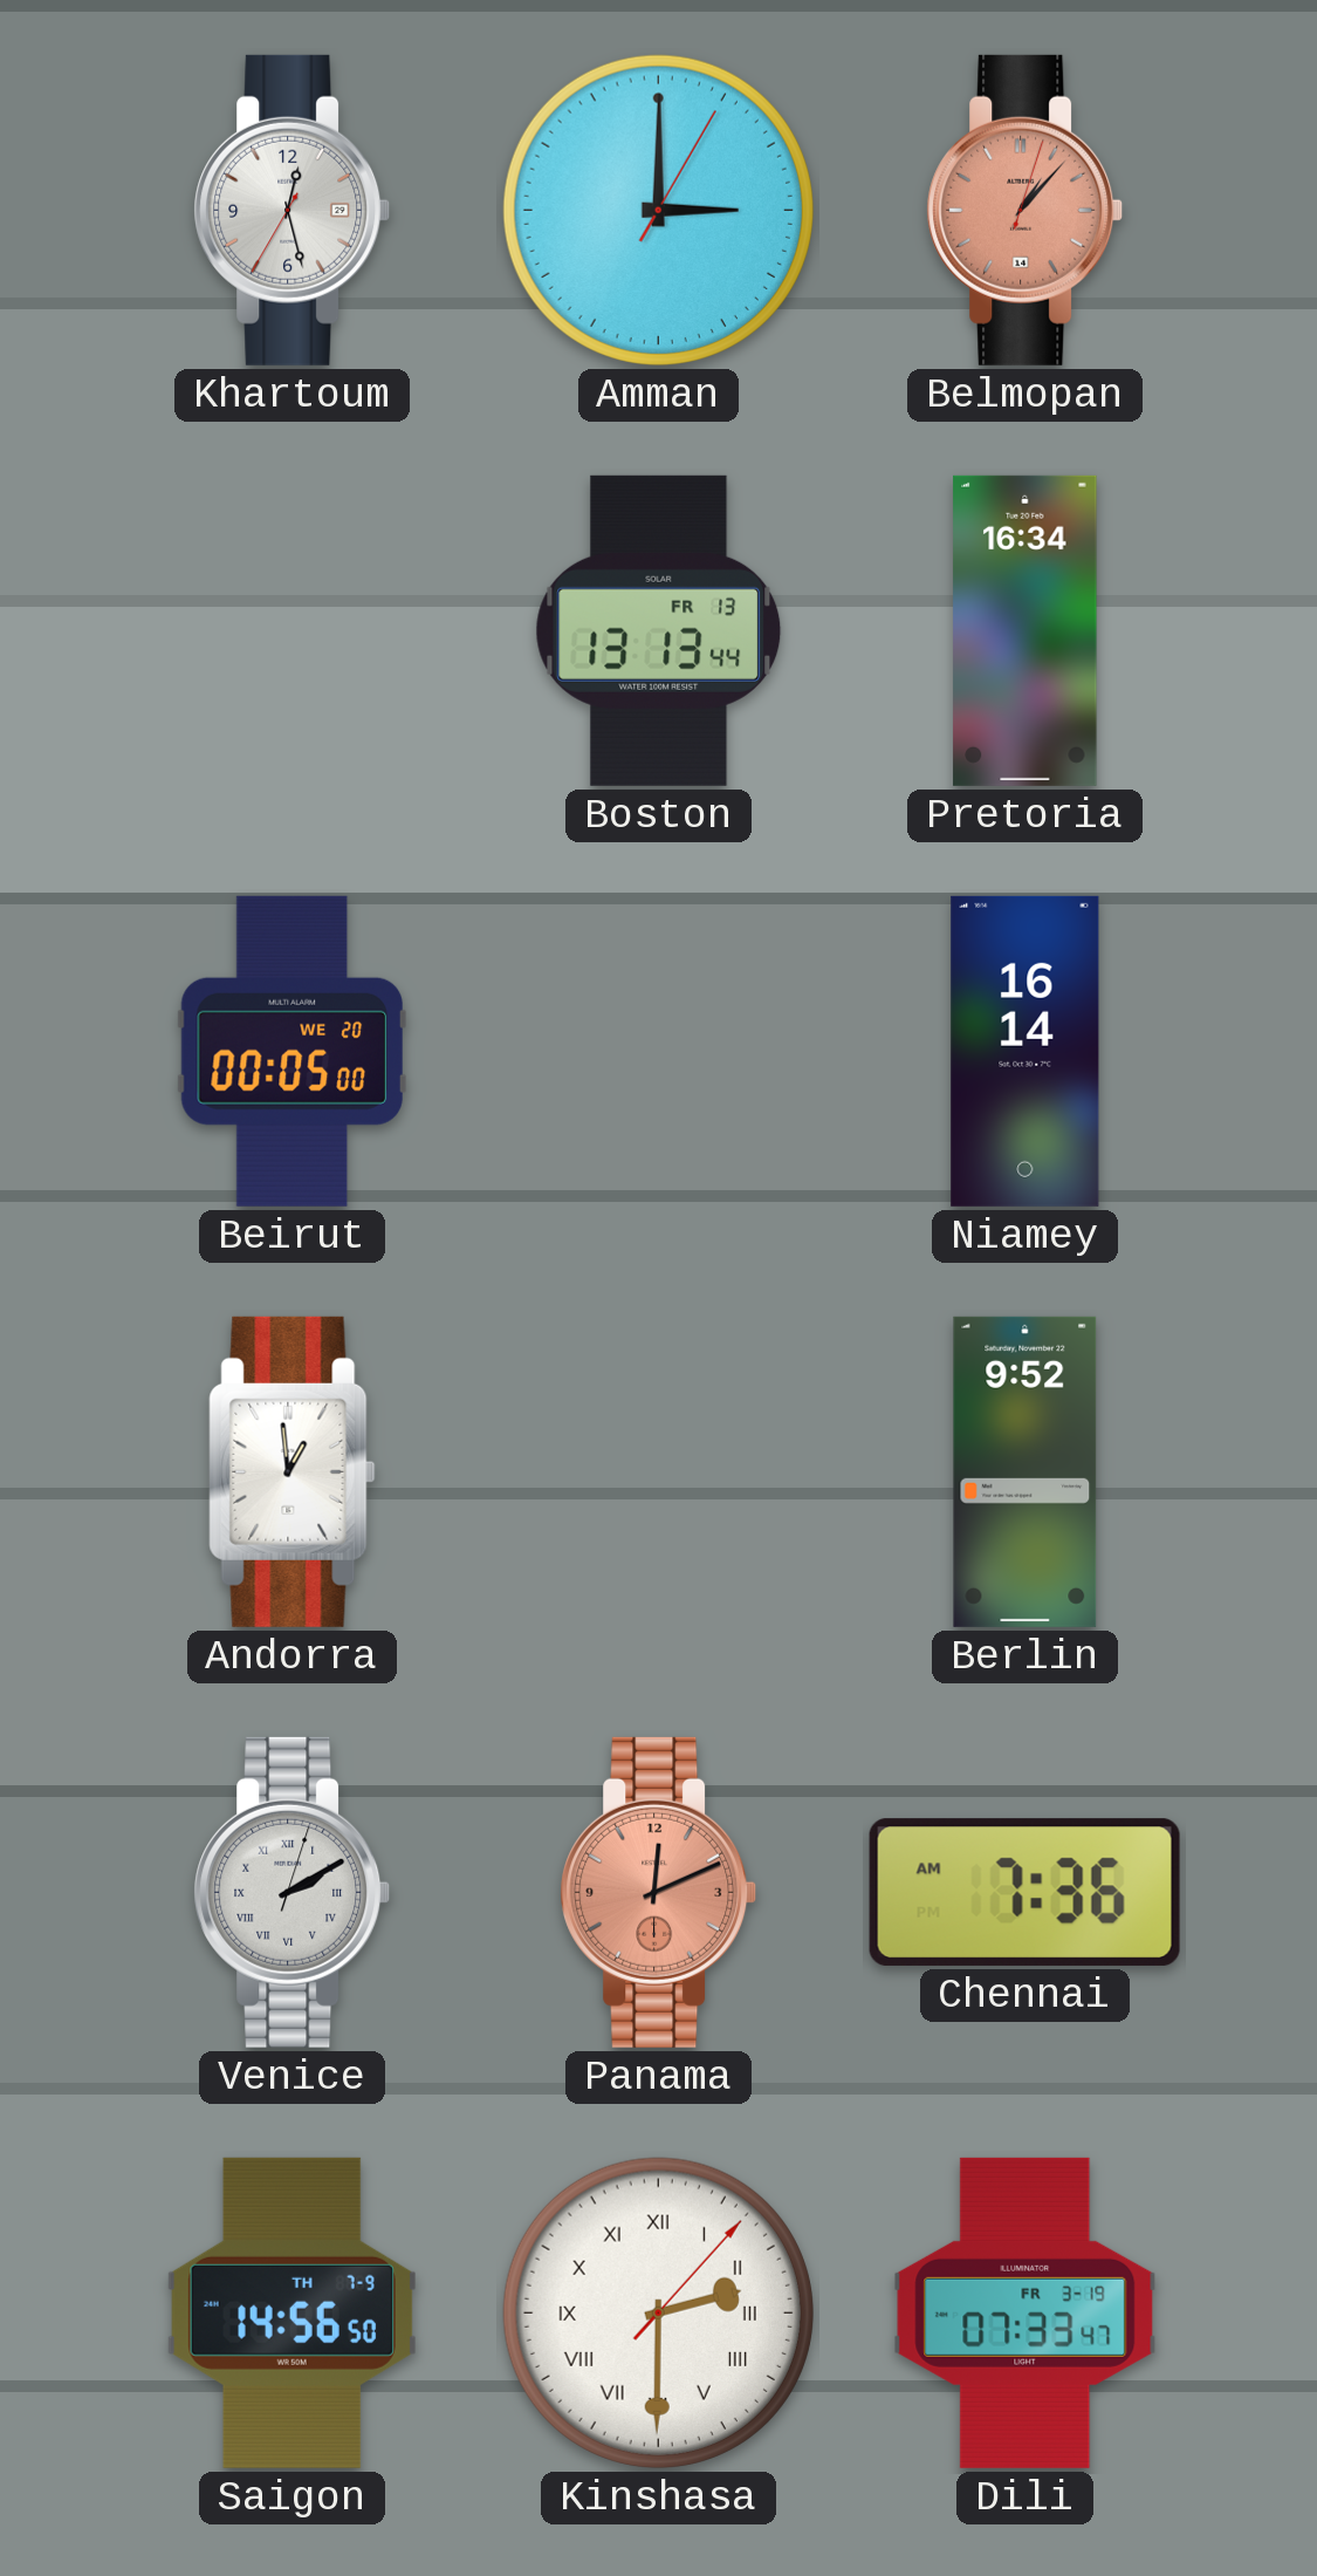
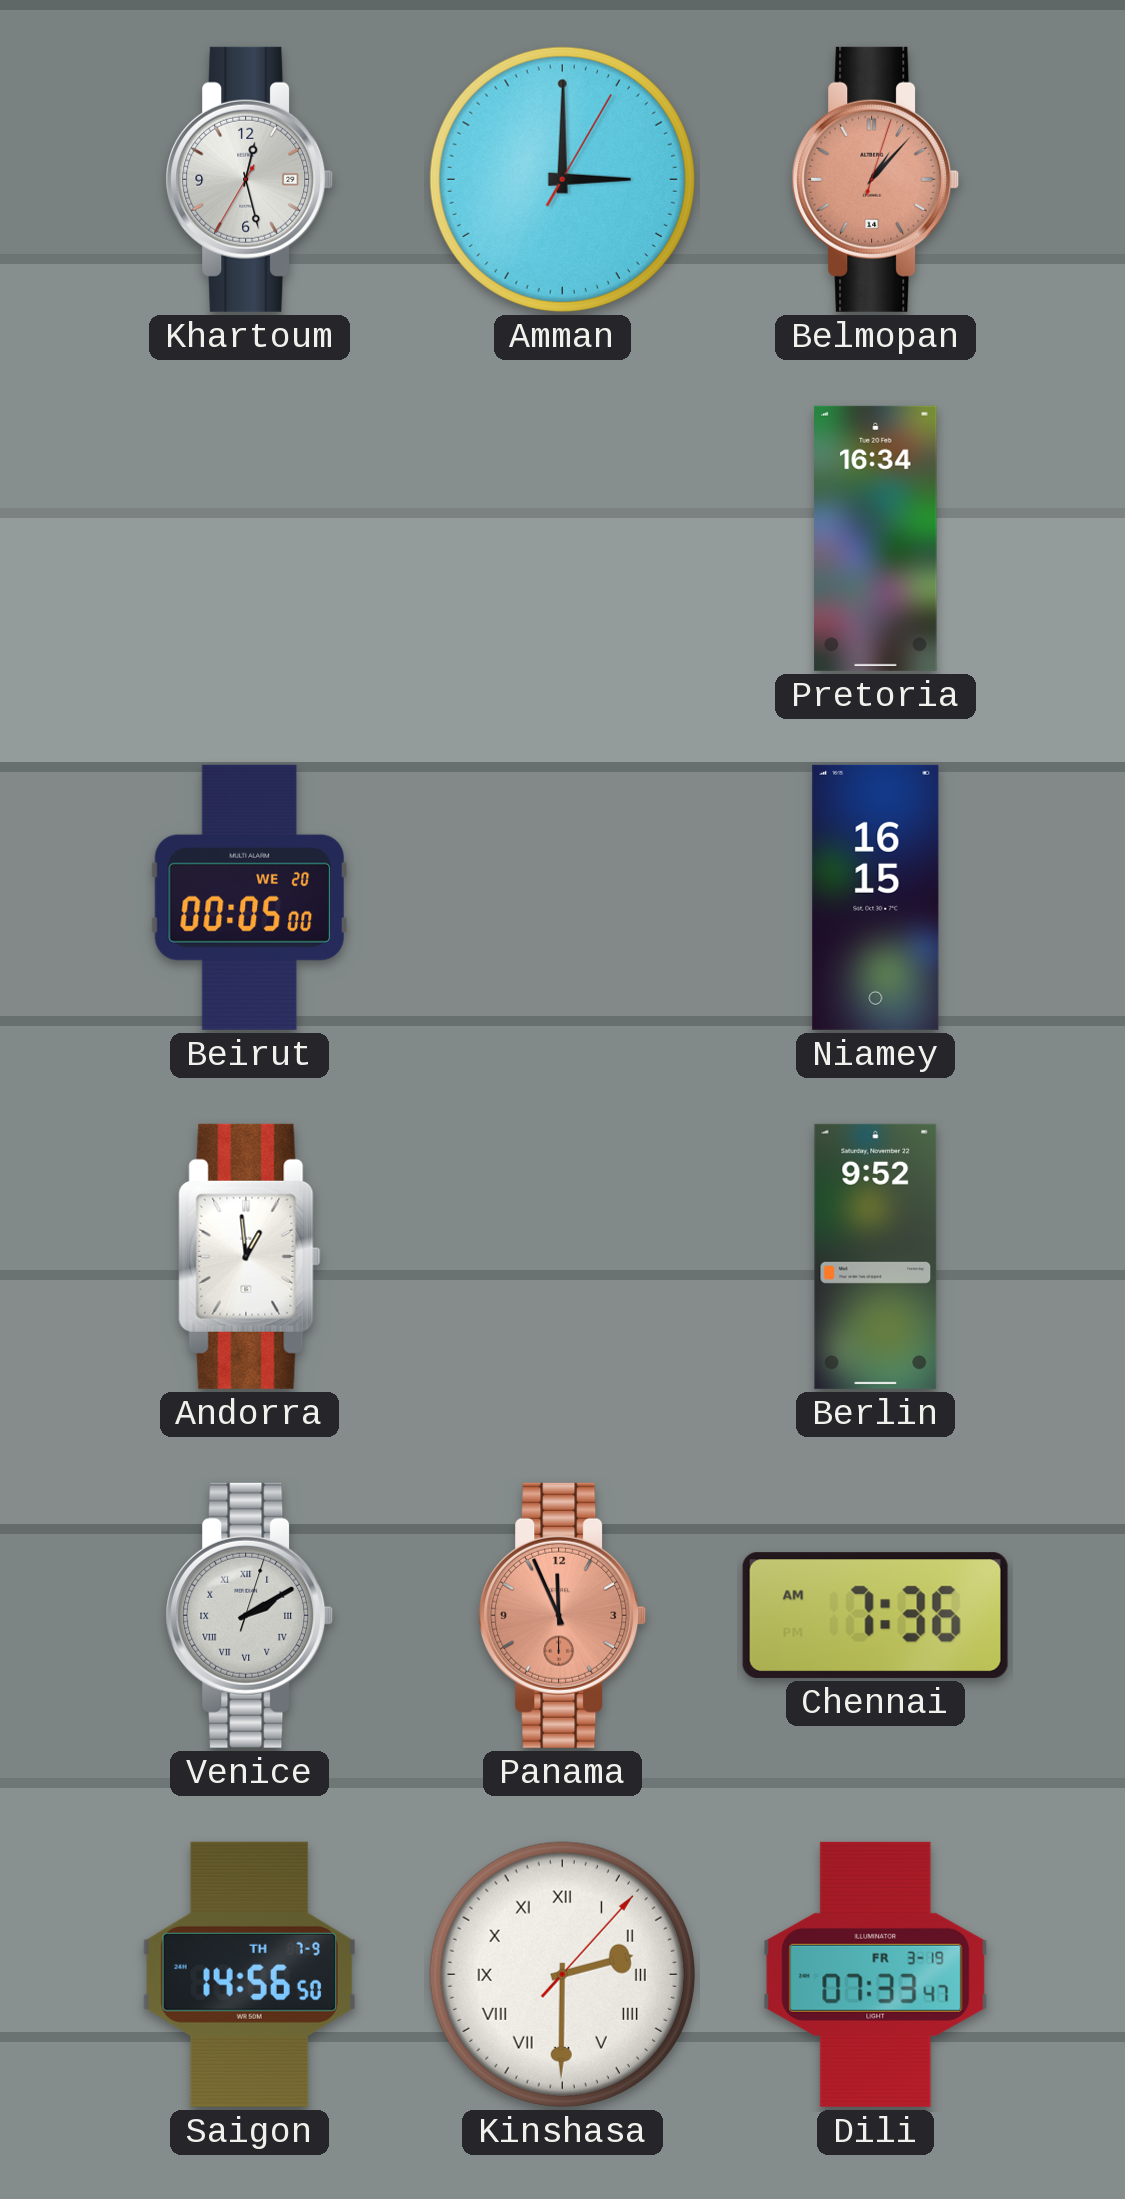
Boston: 13:13 -> none
Niamey: 16:14 -> 16:15
Panama: 12:11 -> 11:56
